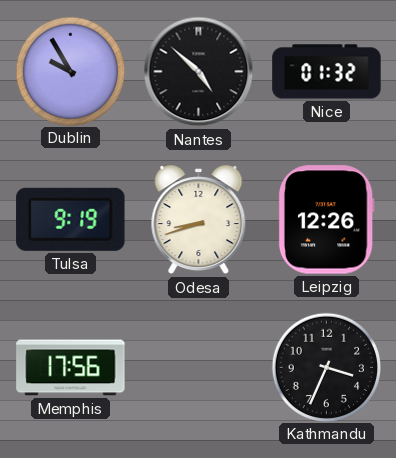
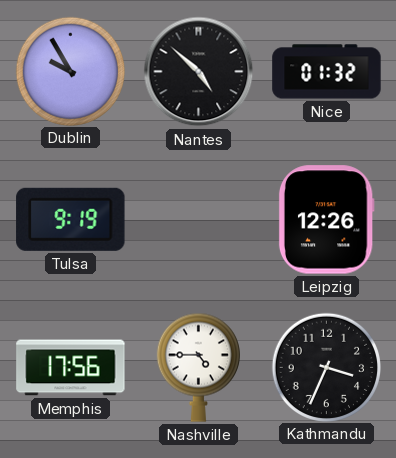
Odesa: 8:42 -> none
Nashville: none -> 4:45
